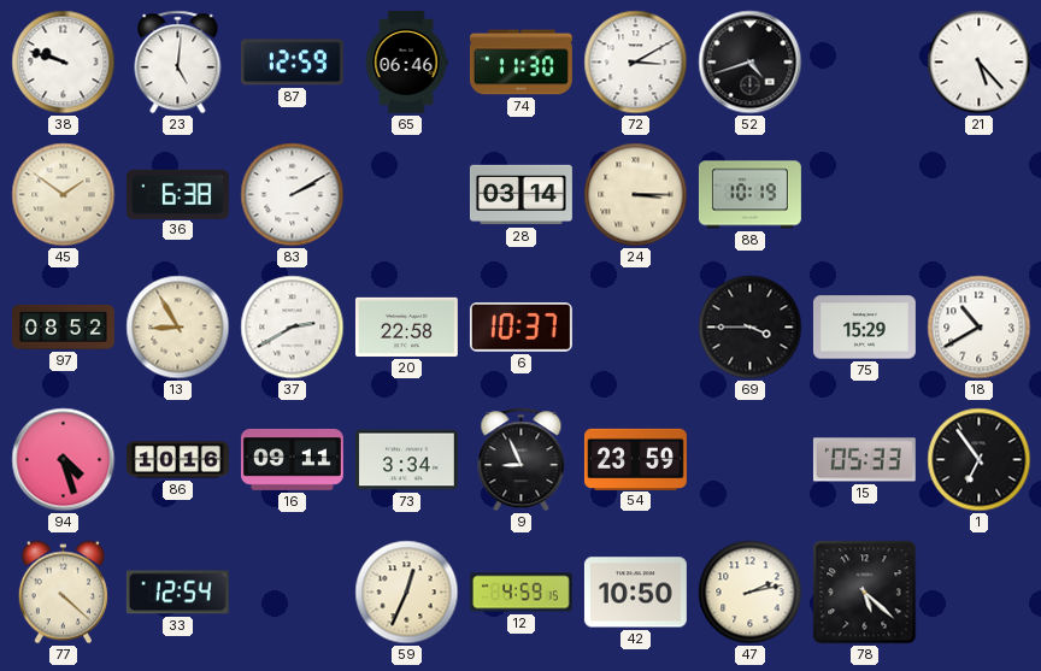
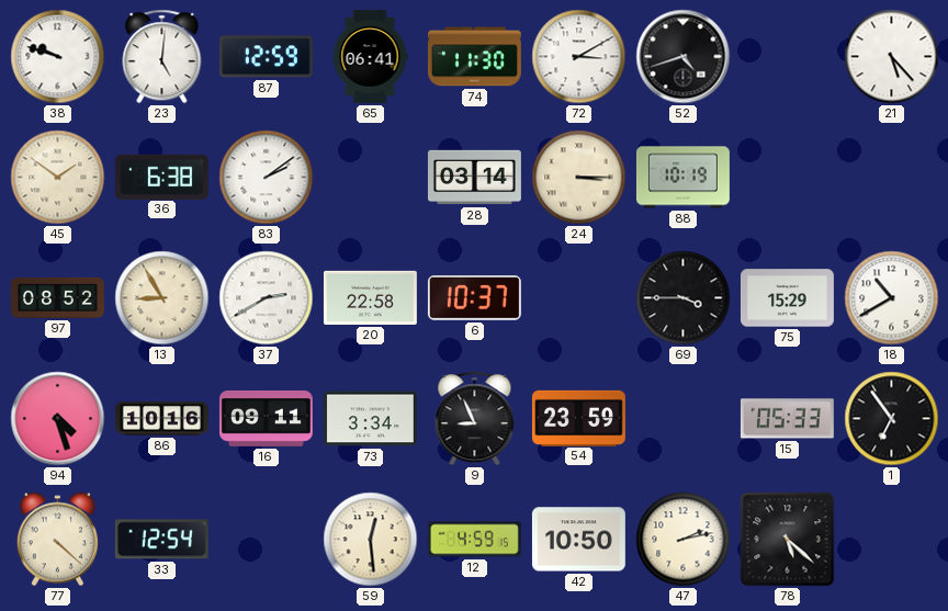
65: 06:46 -> 06:41
83: 2:10 -> 2:09
59: 12:34 -> 12:29
